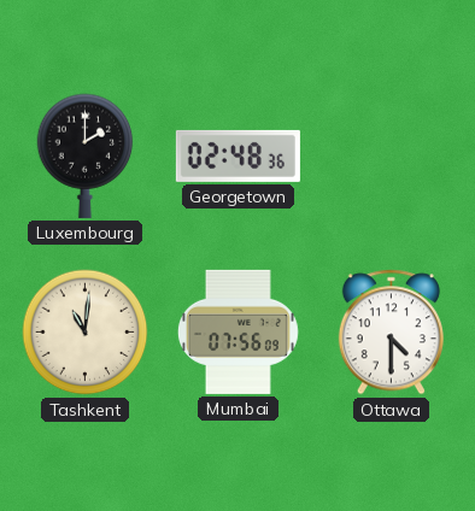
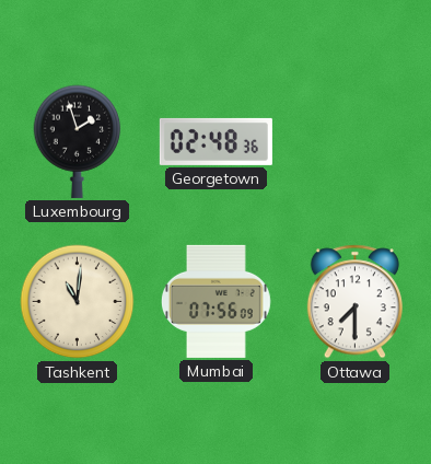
Luxembourg: 2:00 -> 1:57
Ottawa: 4:30 -> 7:30
